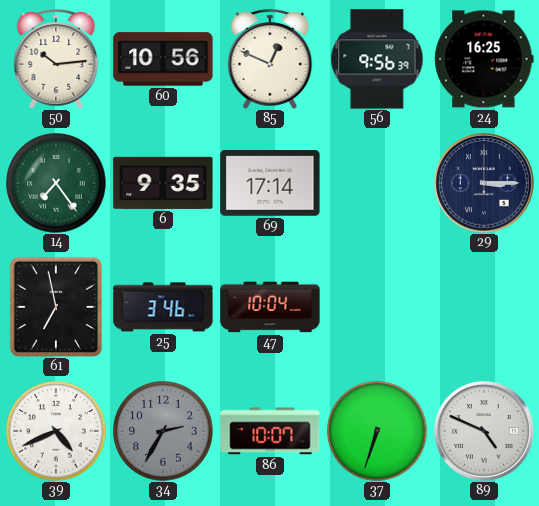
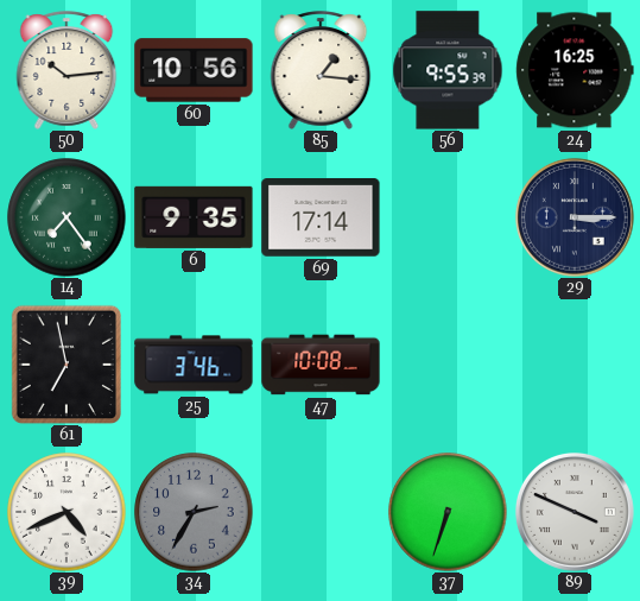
85: 12:49 -> 1:16
56: 9:56 -> 9:55
47: 10:04 -> 10:08
86: 10:07 -> none
89: 4:49 -> 3:49
